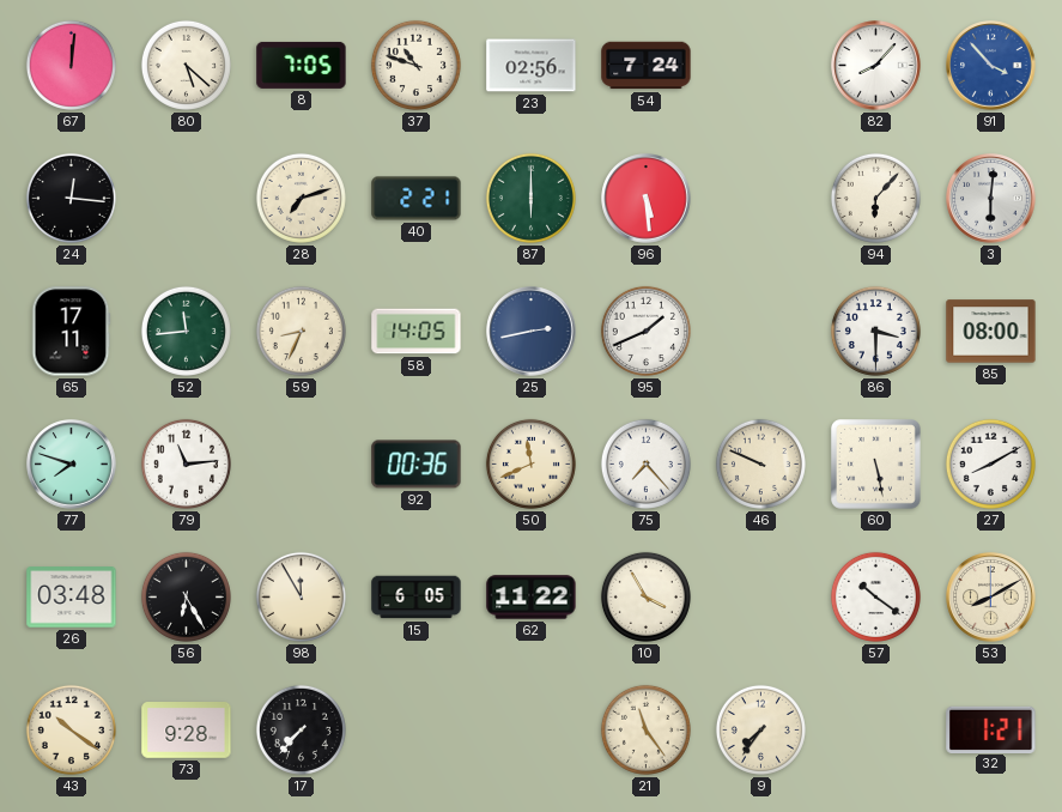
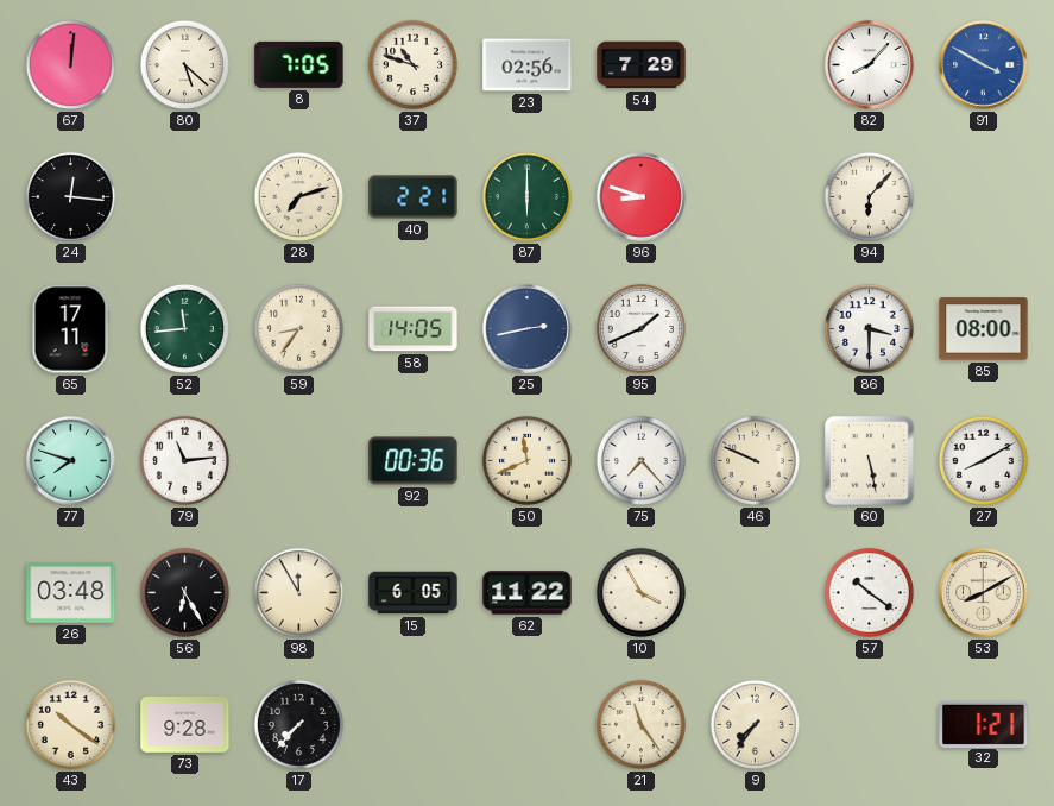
54: 7:24 -> 7:29
91: 3:53 -> 3:50
96: 5:29 -> 8:48
3: 6:01 -> none
59: 8:34 -> 8:36
